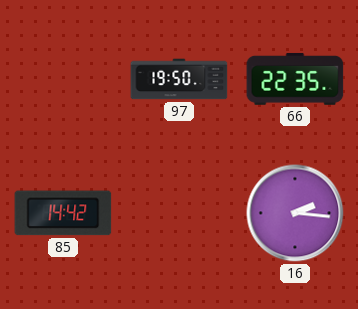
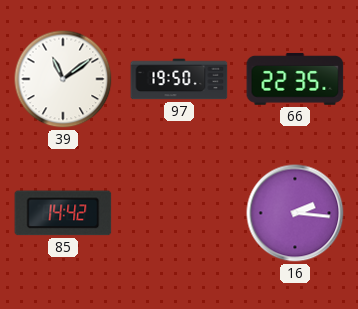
39: none -> 11:09
